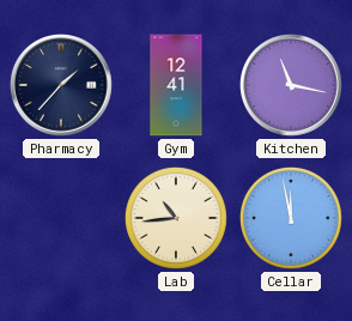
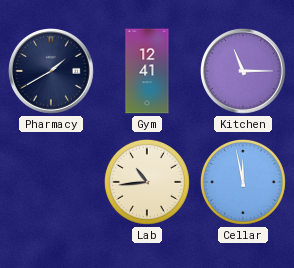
Pharmacy: 1:37 -> 1:40
Kitchen: 11:17 -> 11:15
